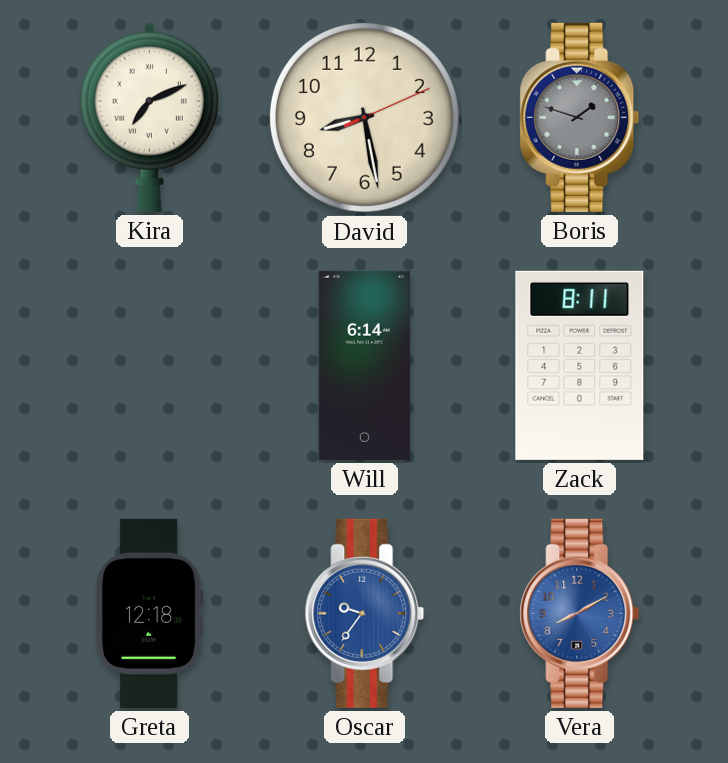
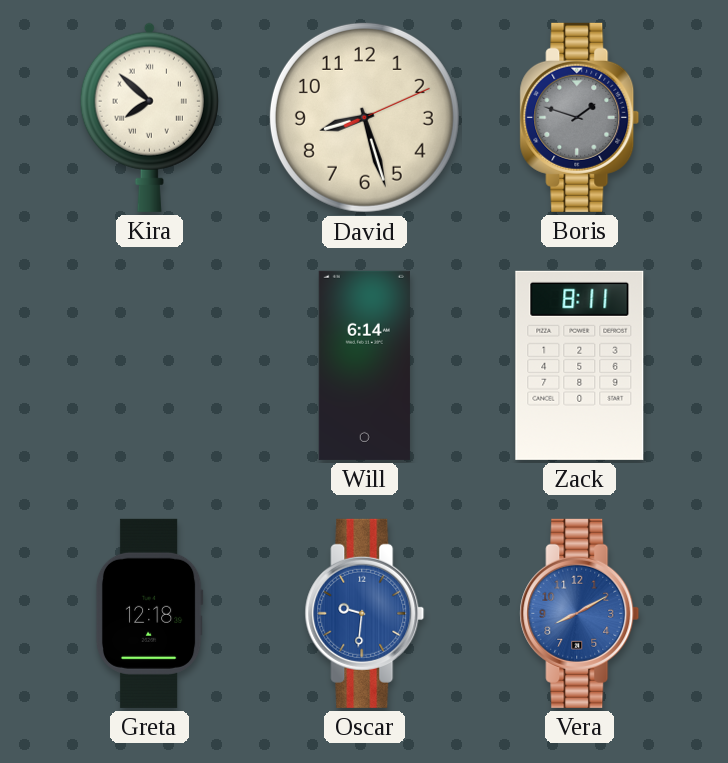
Kira: 7:11 -> 7:52
David: 8:28 -> 8:27
Oscar: 9:36 -> 9:31
